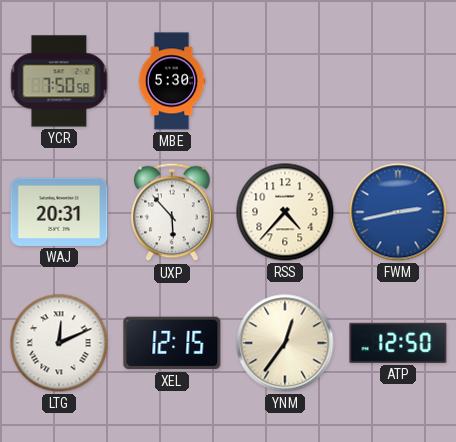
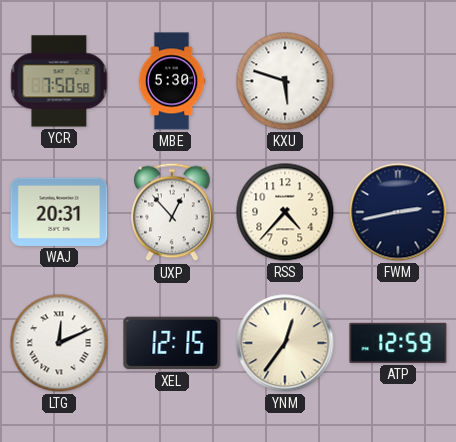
KXU: none -> 5:48
UXP: 5:53 -> 12:53
FWM dial: blue -> navy
ATP: 12:50 -> 12:59
